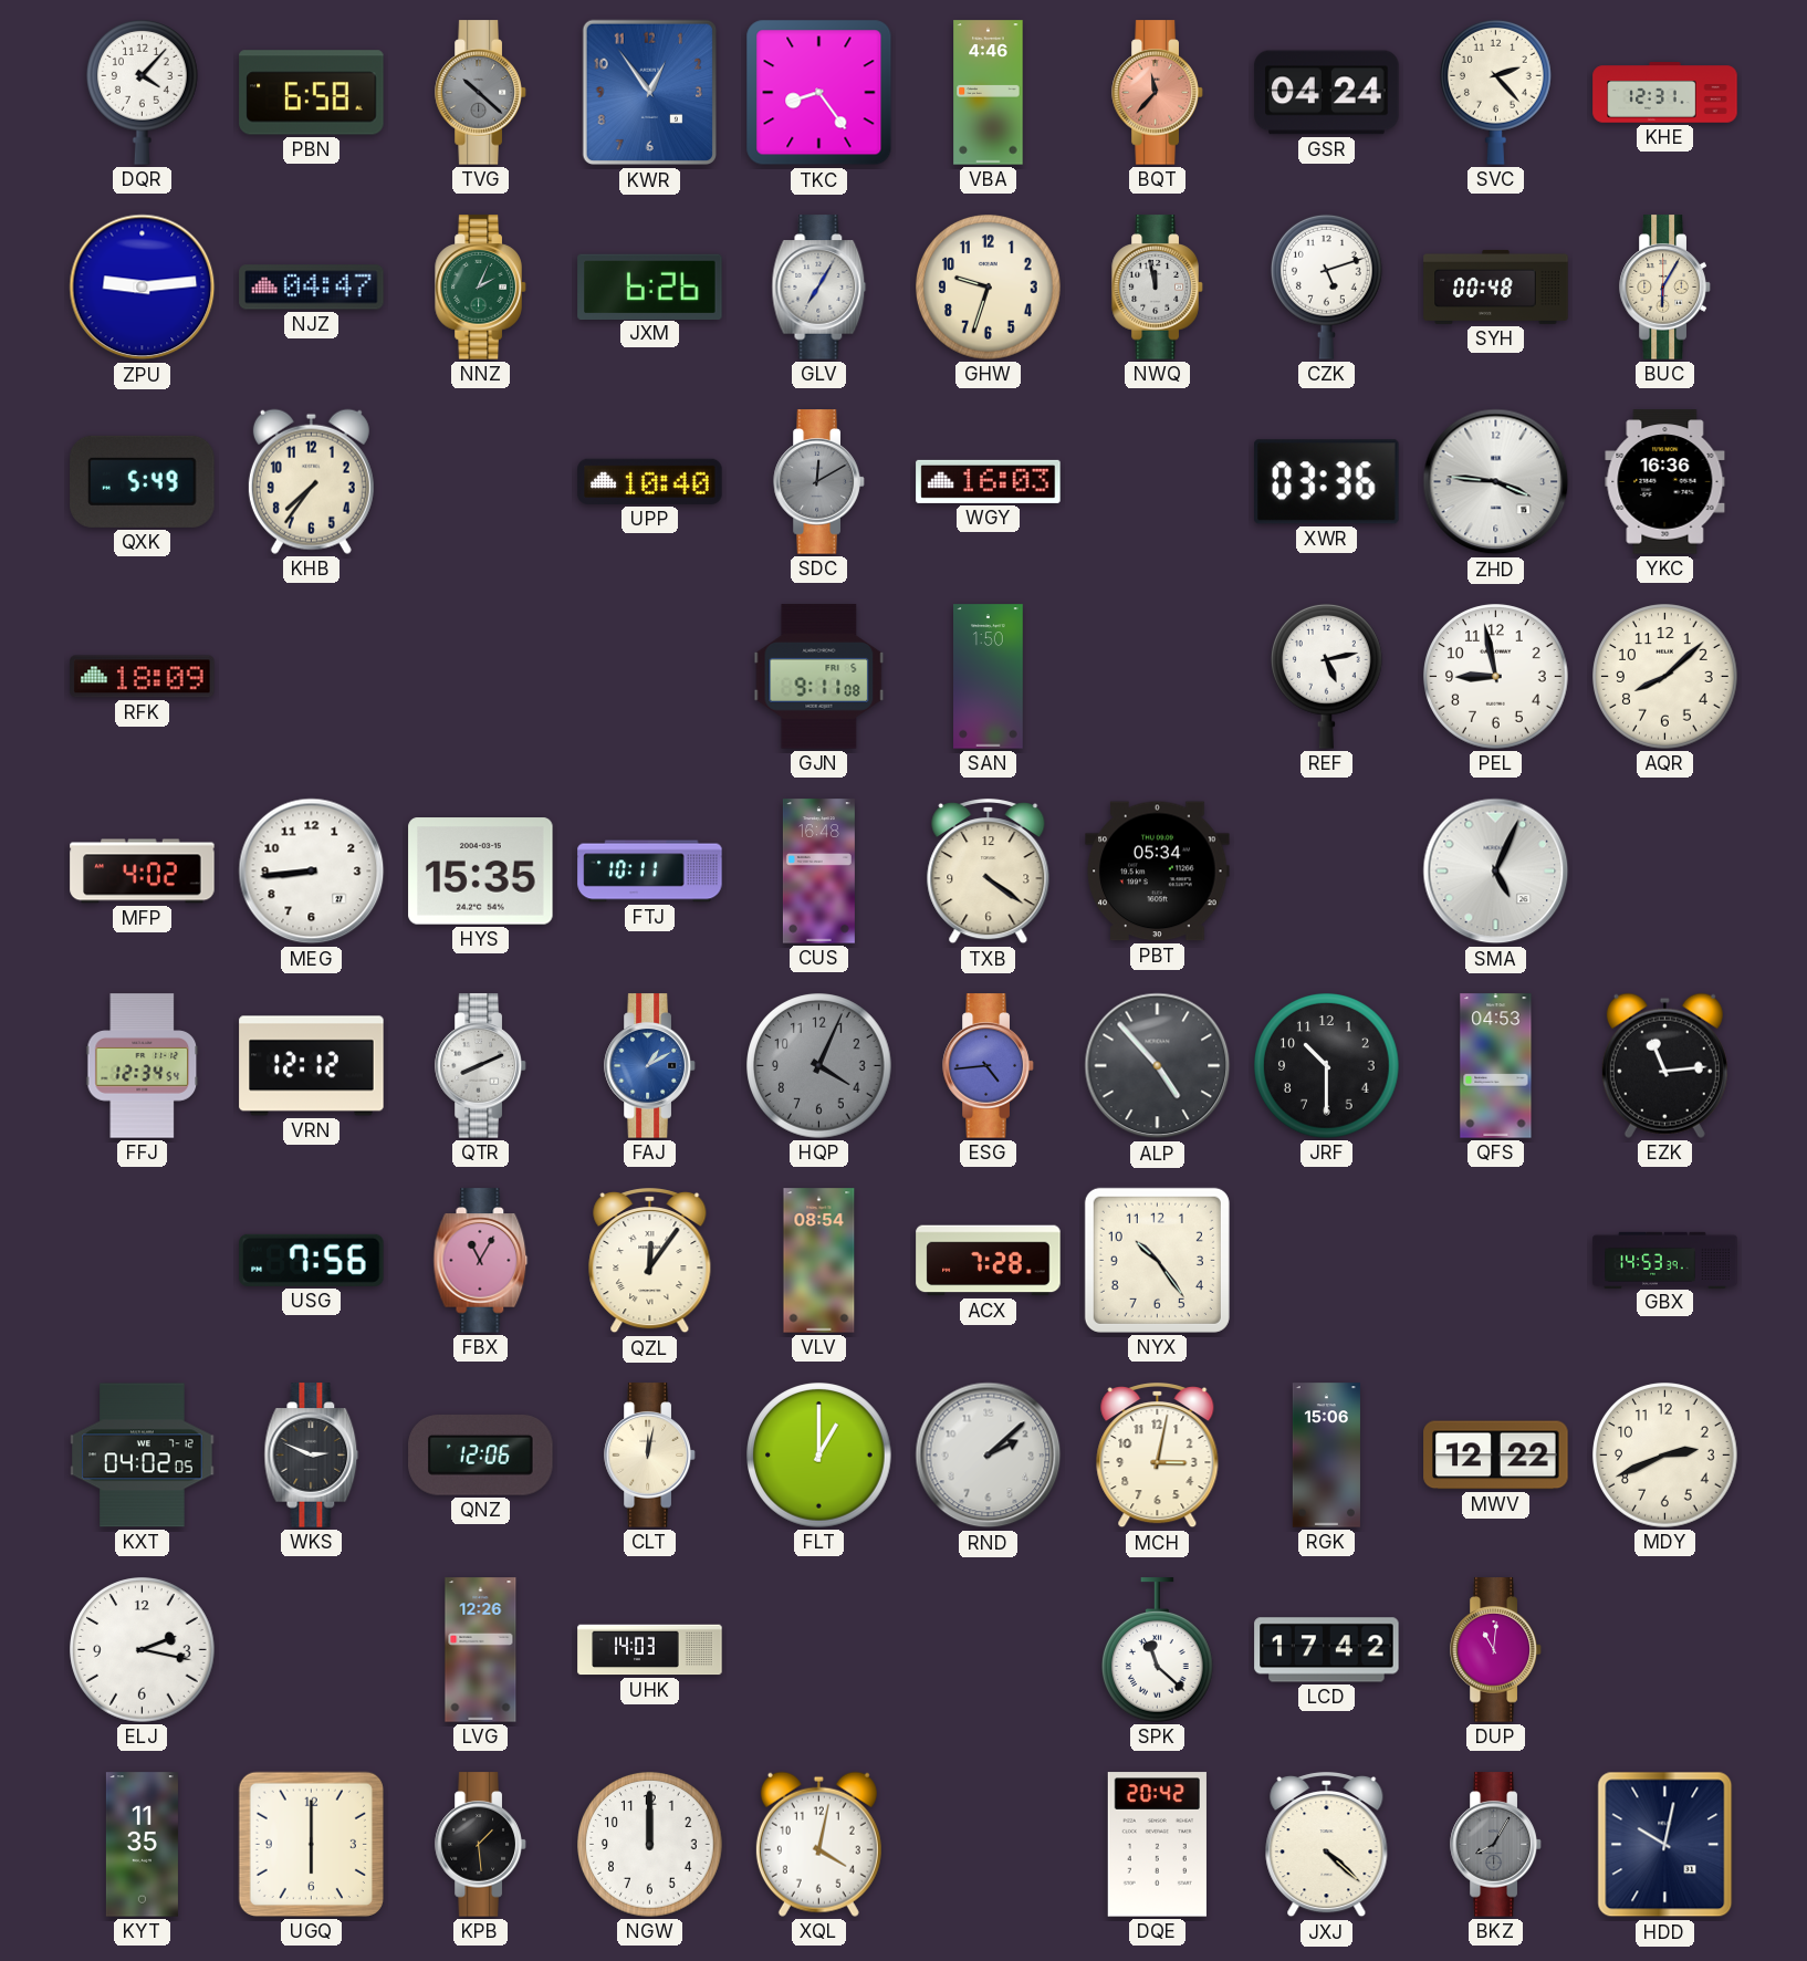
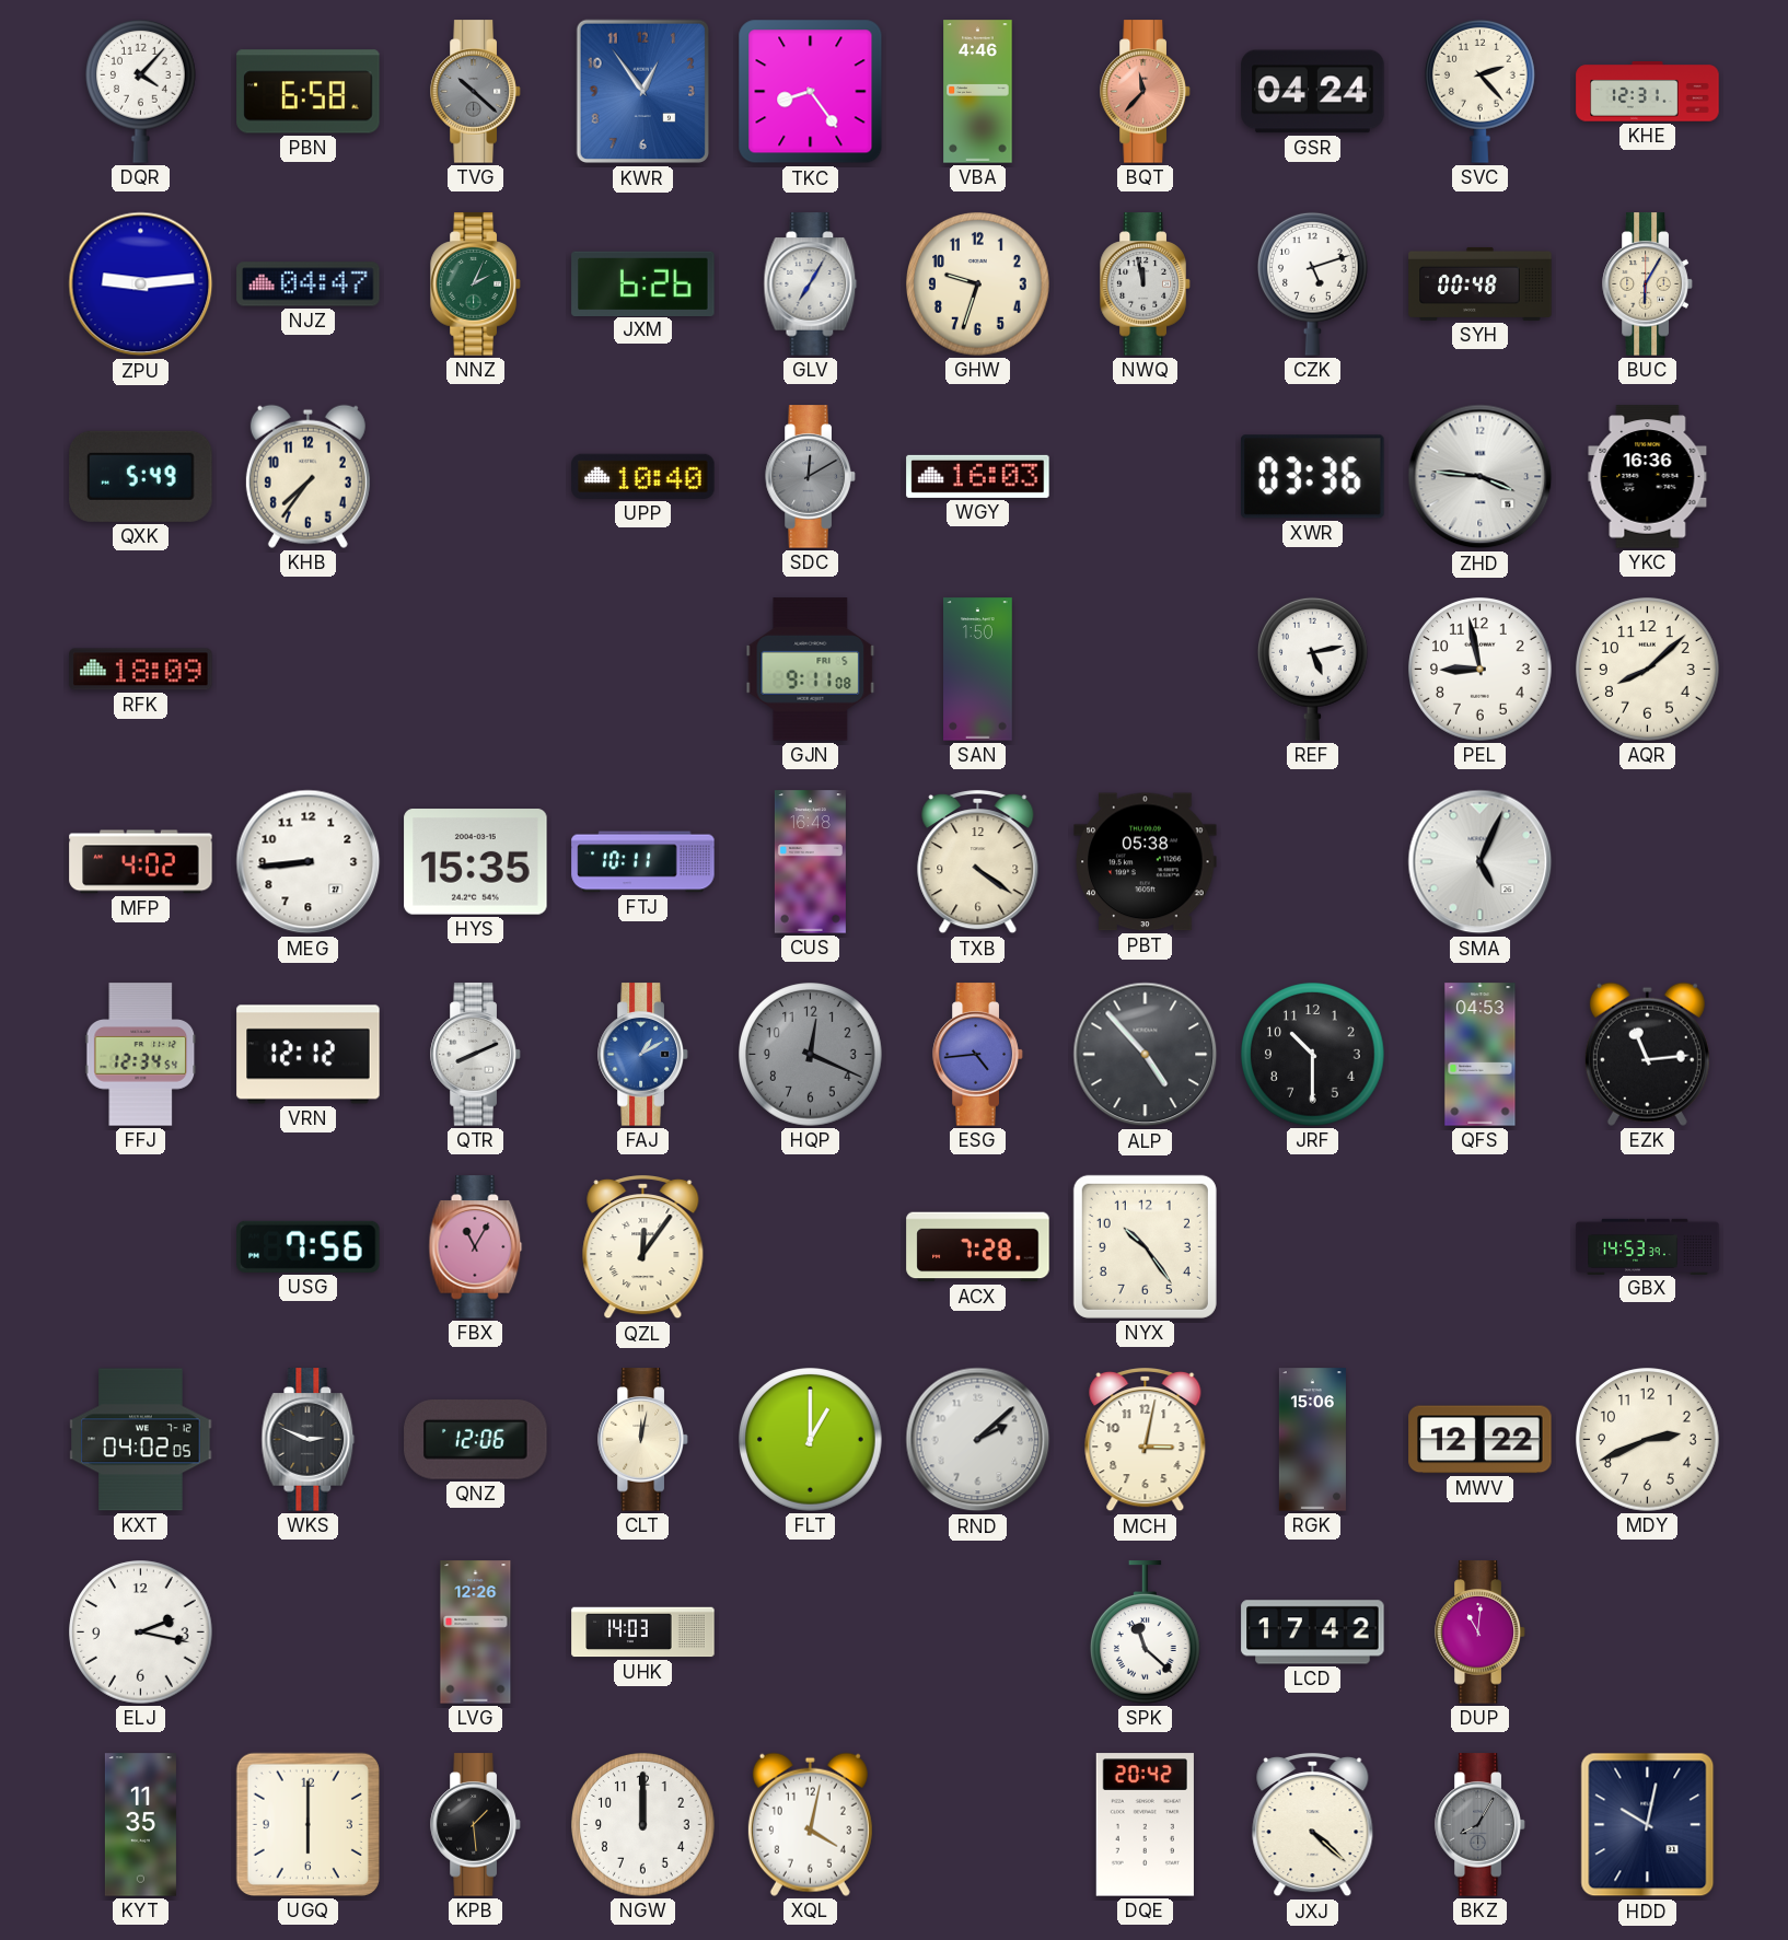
PBT: 05:34 -> 05:38
HQP: 4:04 -> 12:19
VLV: 08:54 -> none
